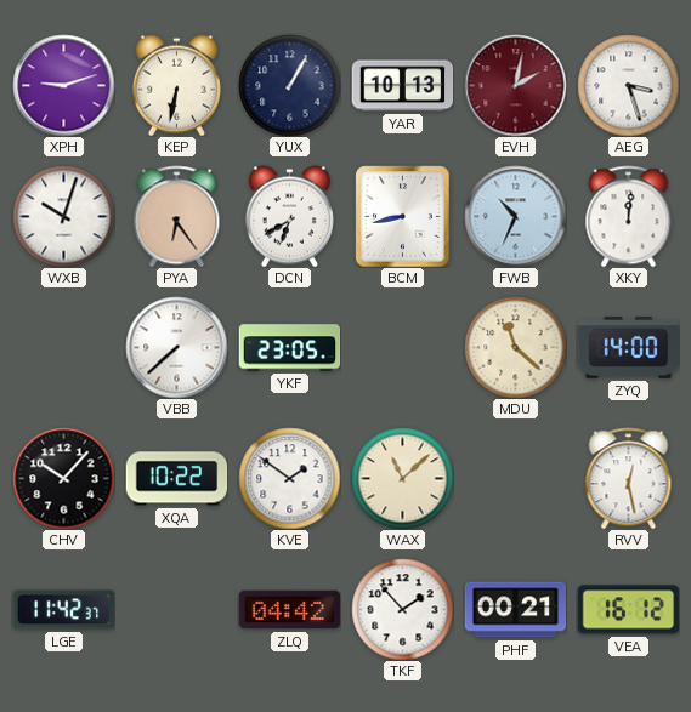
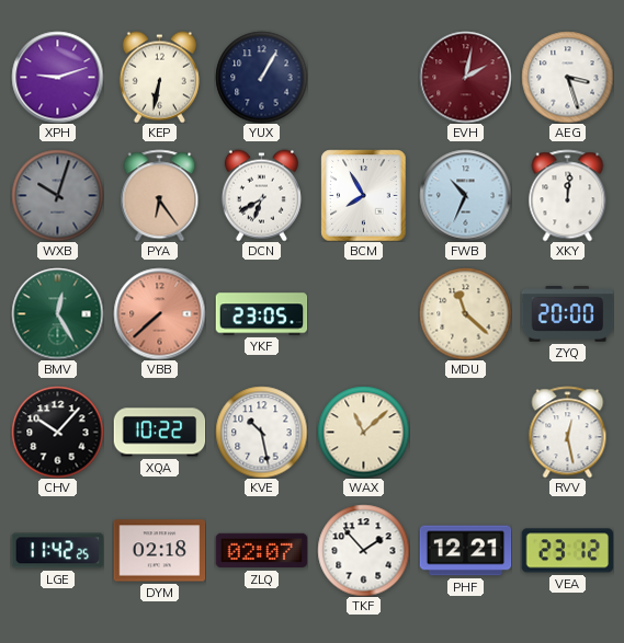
YAR: 10:13 -> none
WXB dial: white -> grey
BCM: 8:43 -> 7:55
BMV: none -> 12:25
VBB dial: white -> salmon
ZYQ: 14:00 -> 20:00
KVE: 1:51 -> 10:28
LGE: 11:42:37 -> 11:42:25
DYM: none -> 02:18
ZLQ: 04:42 -> 02:07
PHF: 00:21 -> 12:21
VEA: 16:12 -> 23:12
